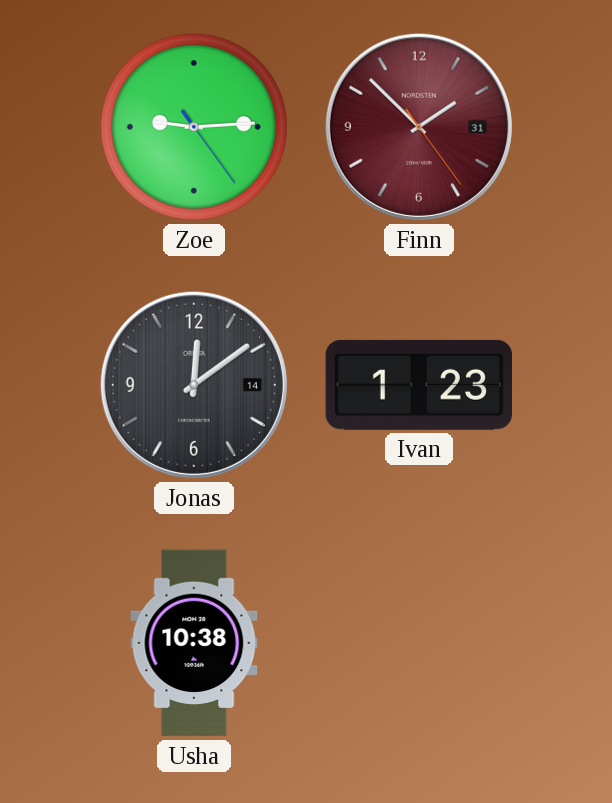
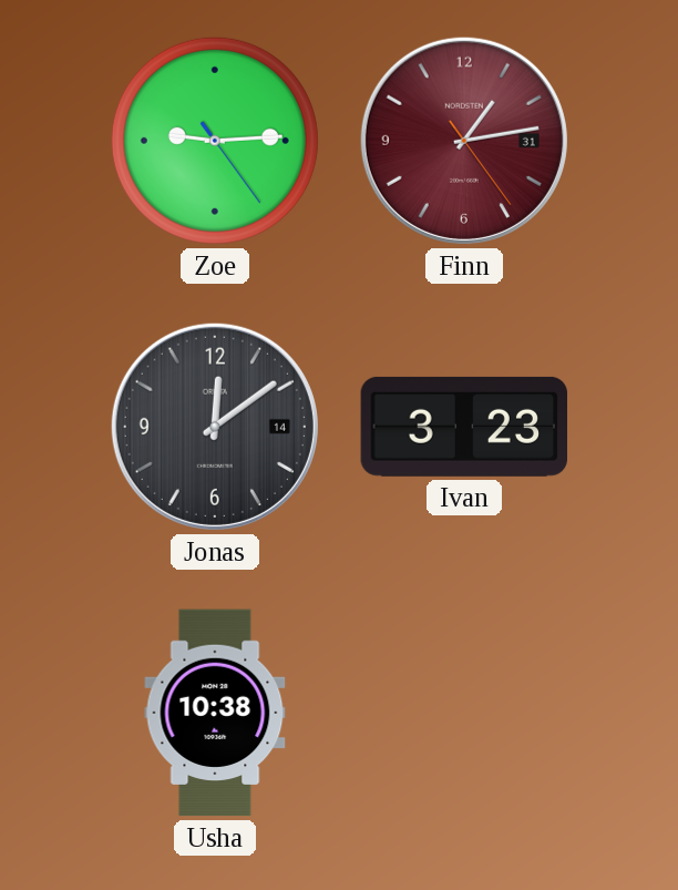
Finn: 1:52 -> 1:13
Ivan: 1:23 -> 3:23
